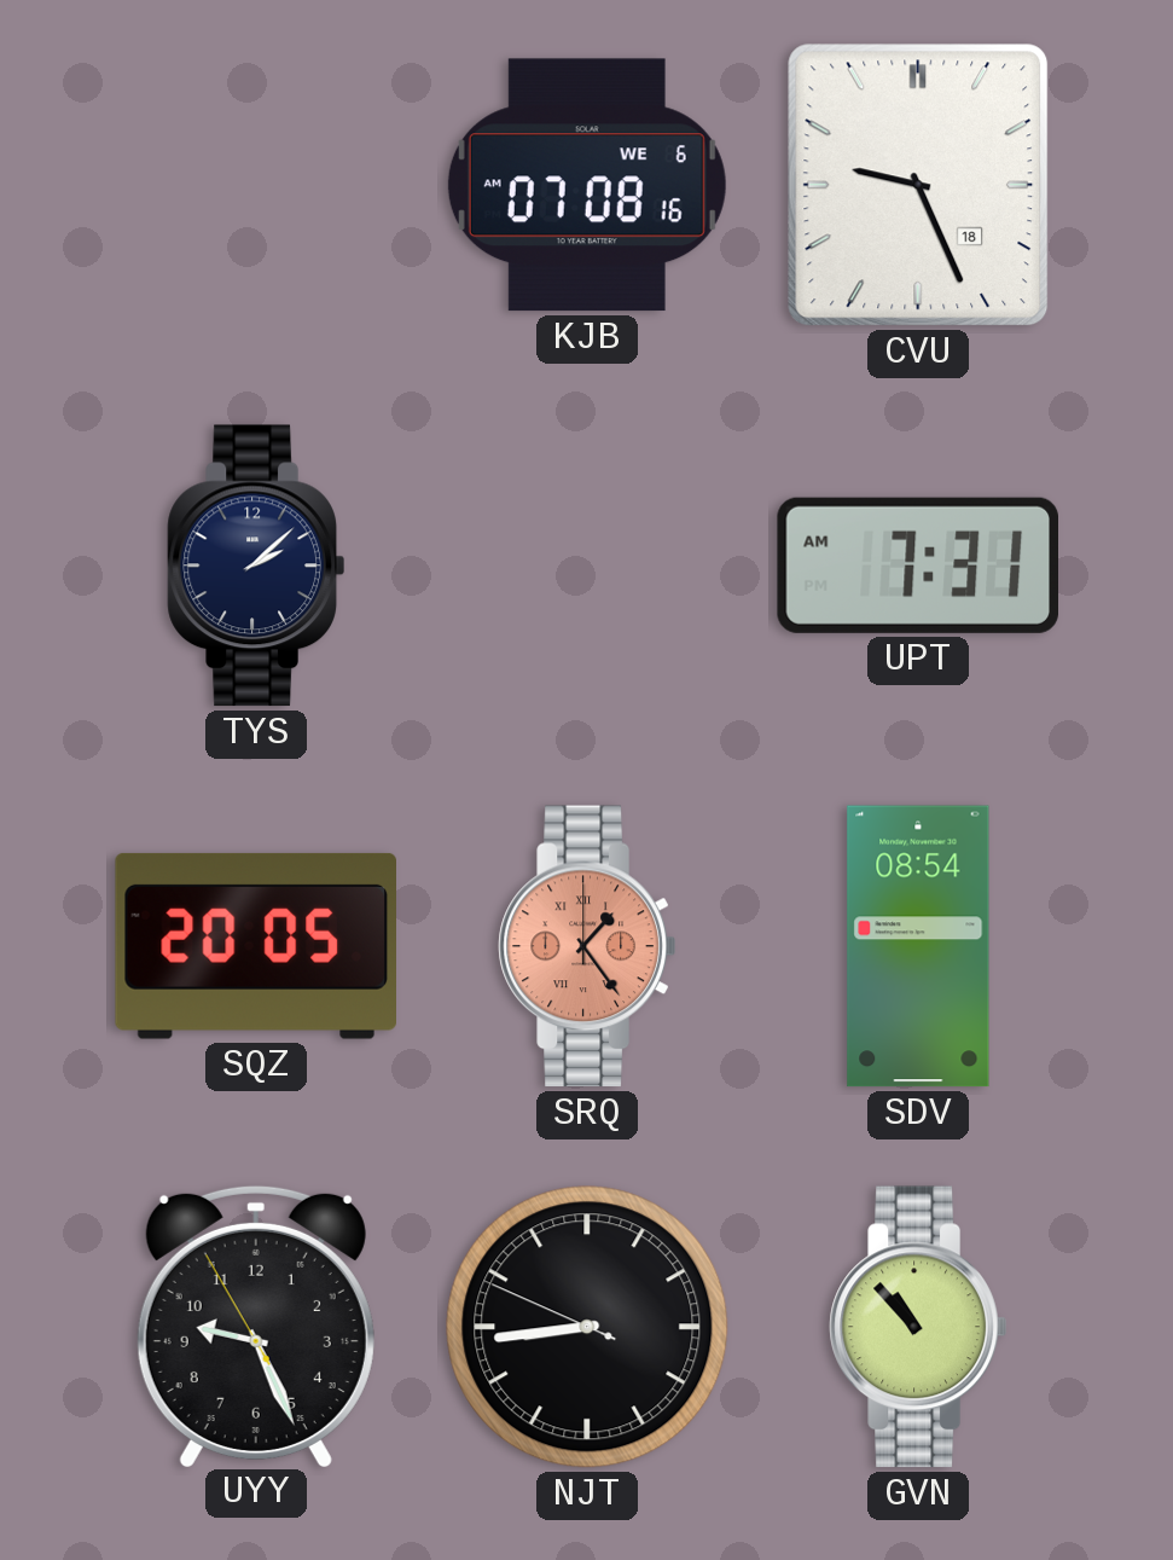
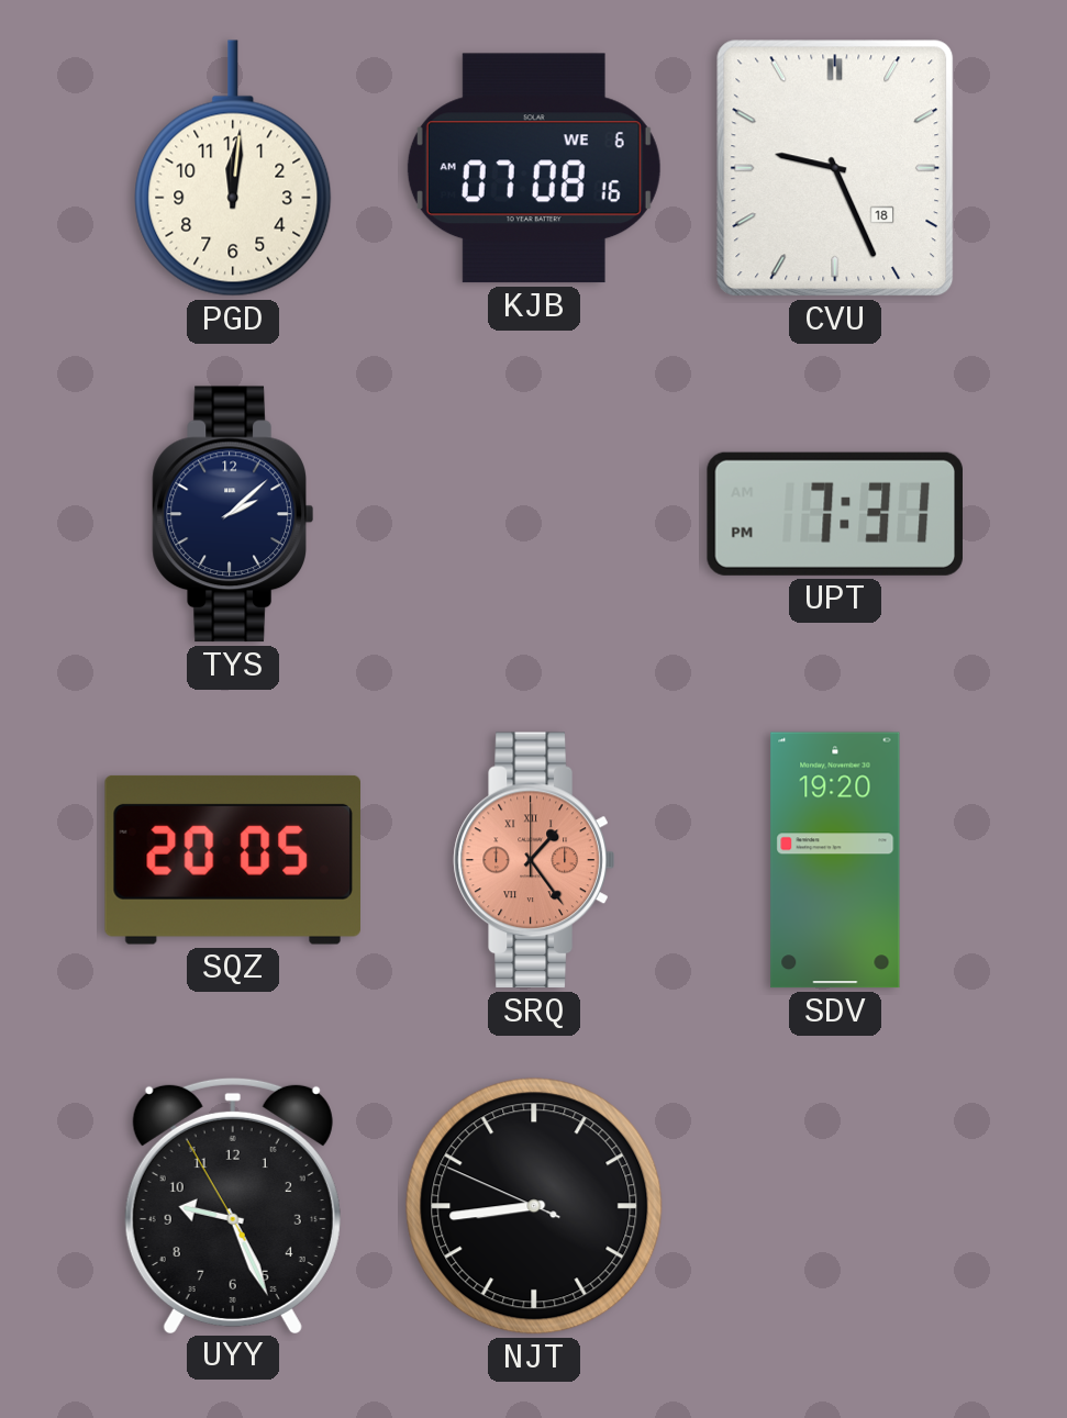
PGD: none -> 12:01
UPT: 7:31 AM -> 7:31 PM
SDV: 08:54 -> 19:20
GVN: 10:53 -> none
